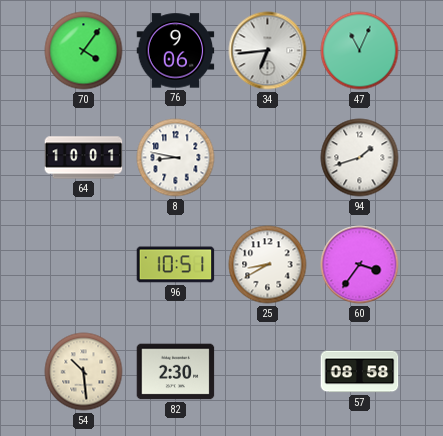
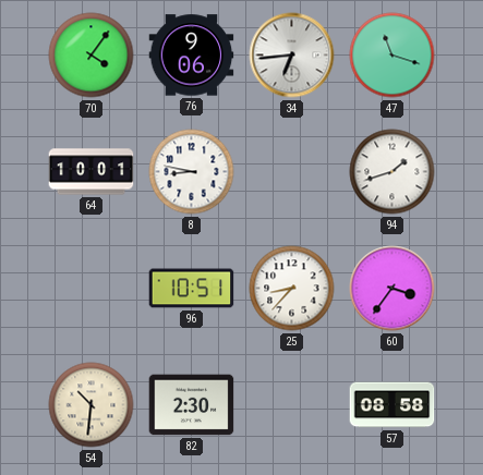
47: 11:04 -> 11:18
25: 8:40 -> 8:37
54: 10:29 -> 10:31
